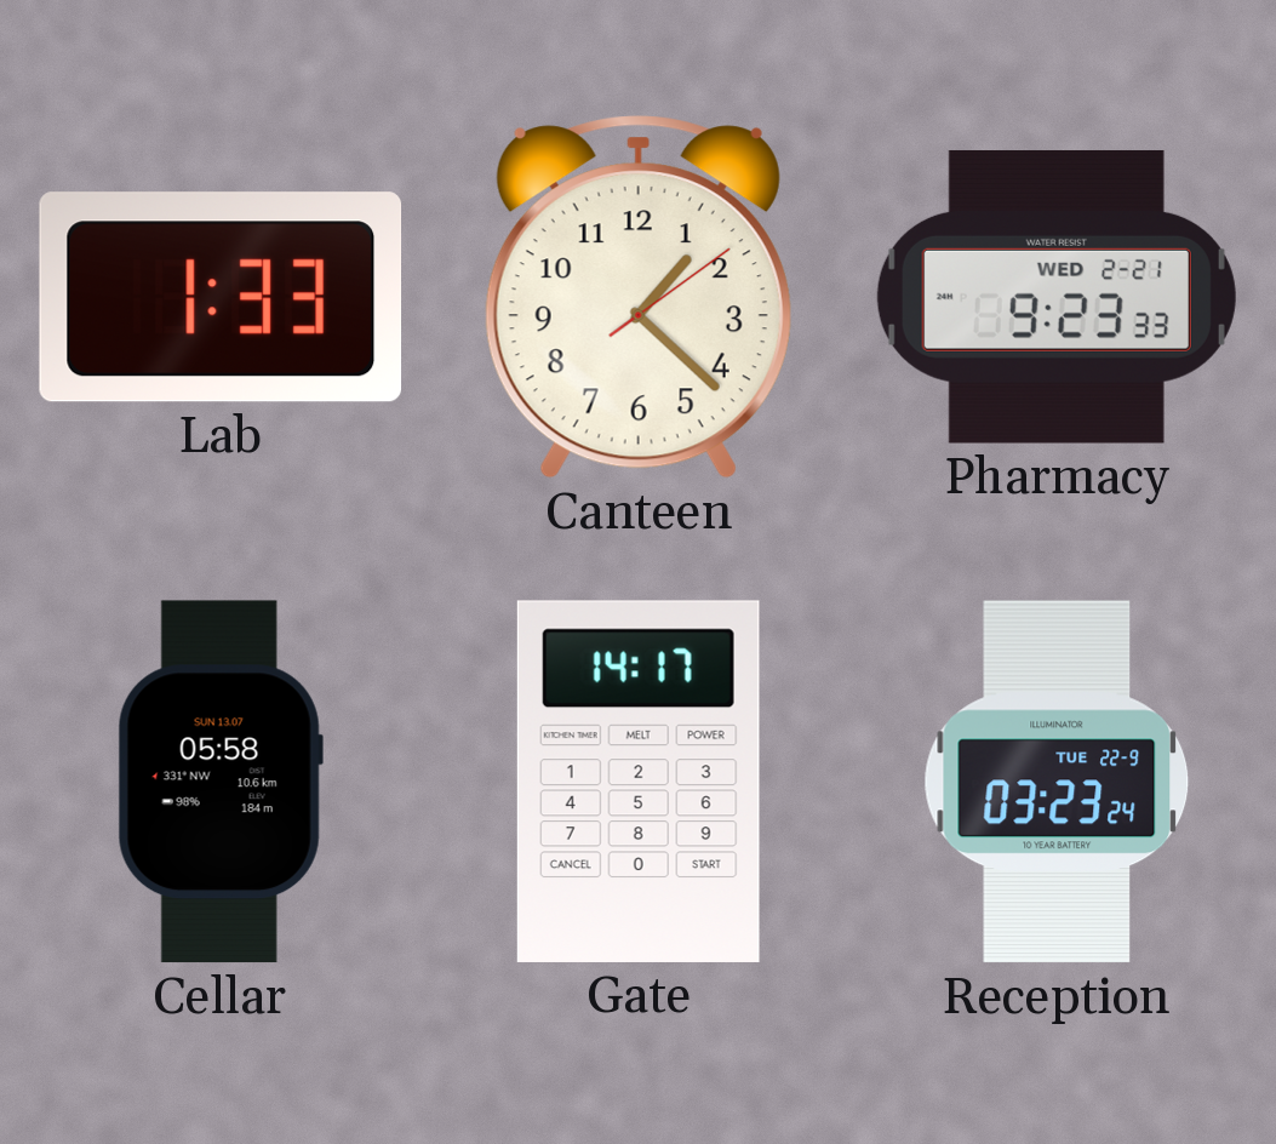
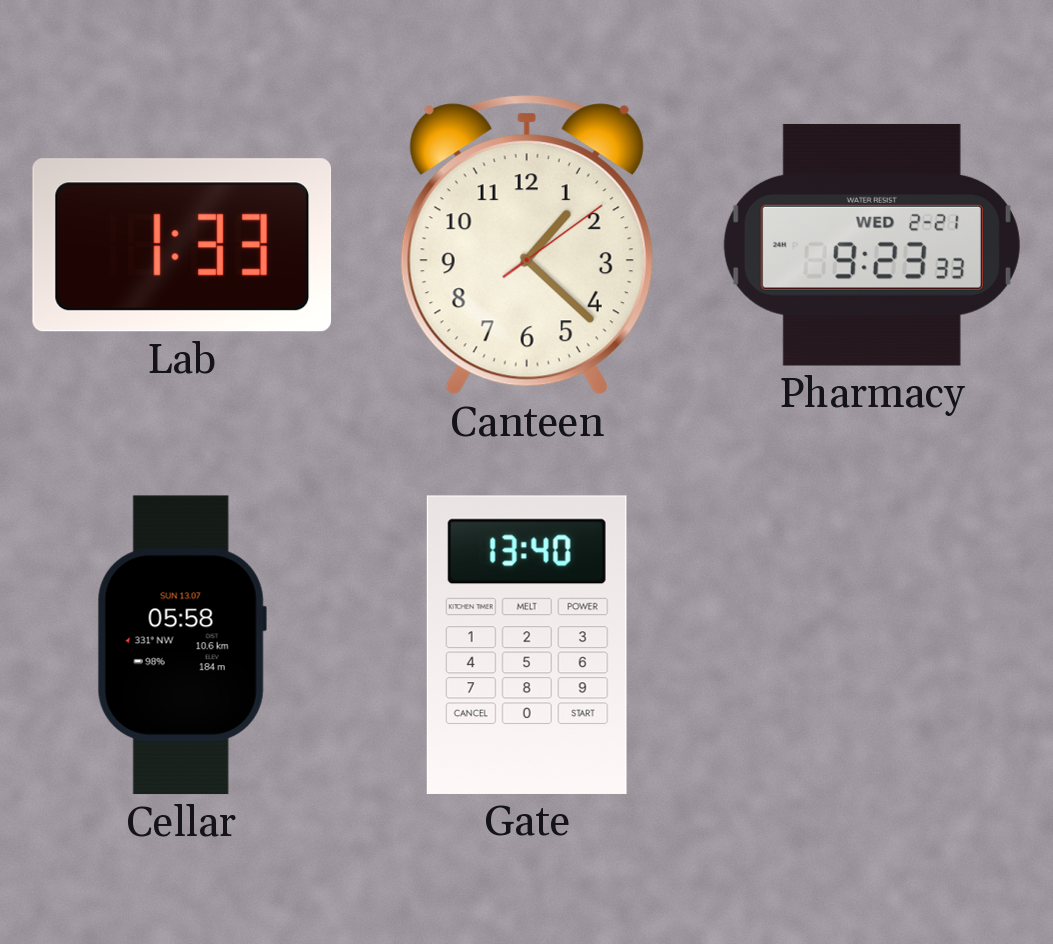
Gate: 14:17 -> 13:40
Reception: 03:23 -> none
